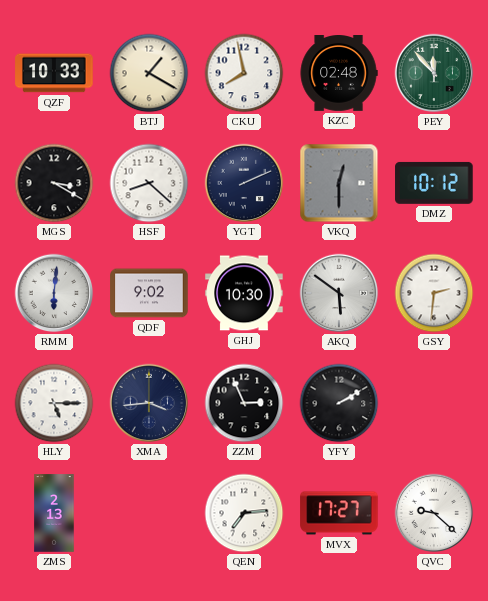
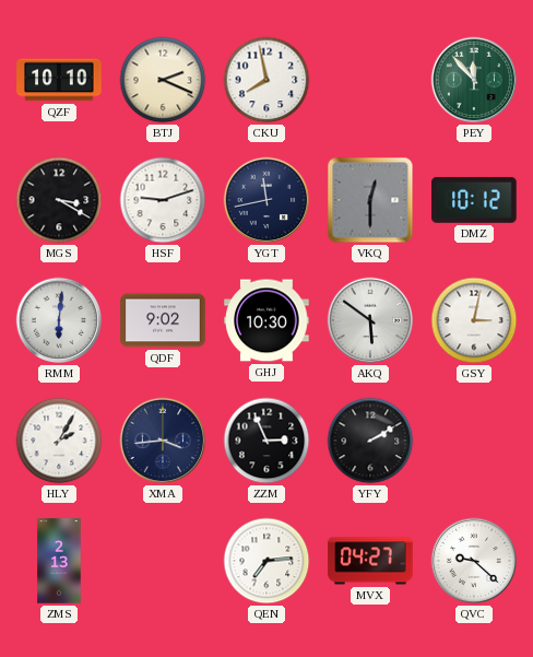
QZF: 10:33 -> 10:10
BTJ: 1:20 -> 2:19
KZC: 02:48 -> none
HSF: 8:22 -> 9:12
YGT: 2:11 -> 11:43
GSY: 2:31 -> 3:02
HLY: 5:15 -> 2:05
MVX: 17:27 -> 04:27
